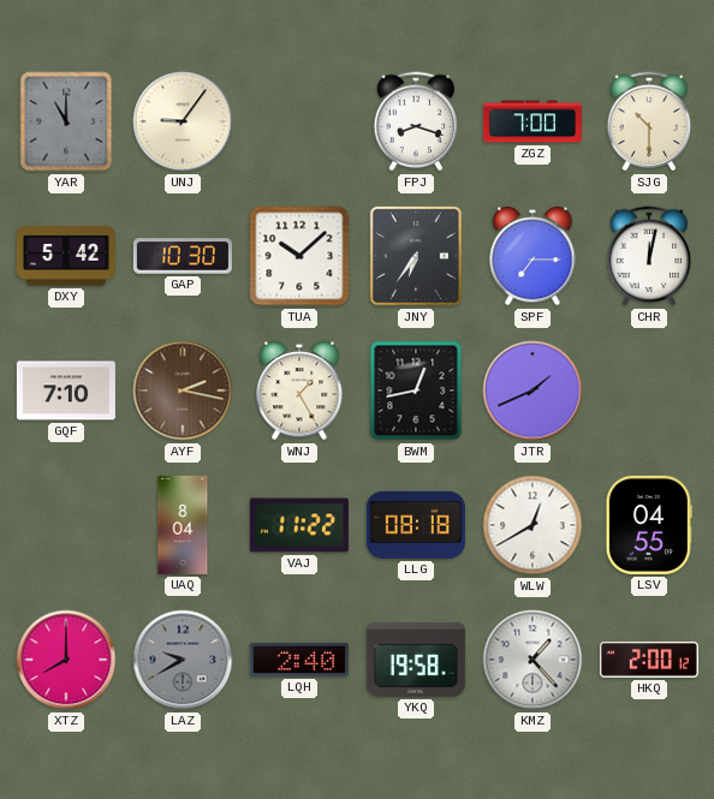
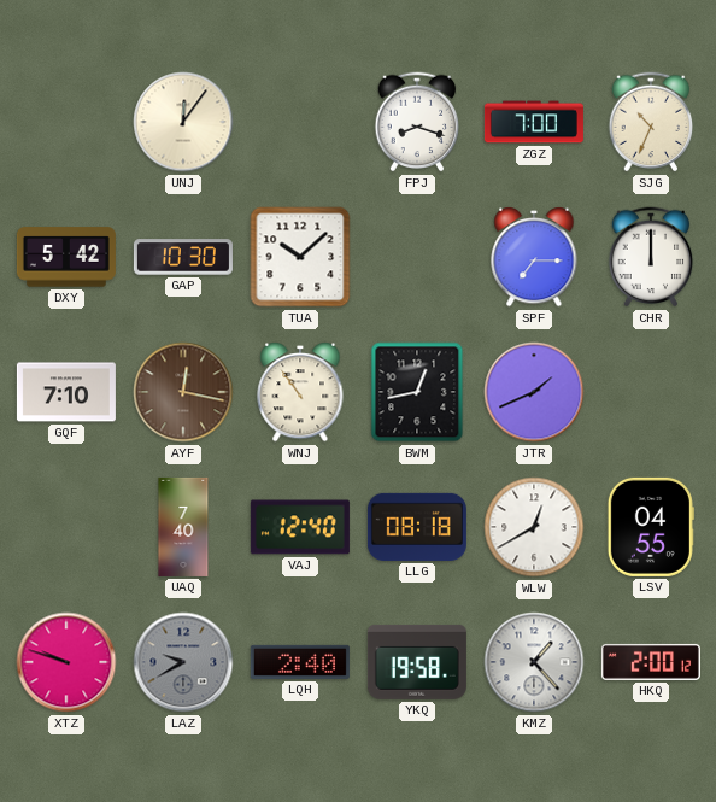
YAR: 11:00 -> none
UNJ: 9:06 -> 12:06
SJG: 10:30 -> 10:34
JNY: 6:36 -> none
CHR: 12:02 -> 12:00
AYF: 2:17 -> 12:17
WNJ: 1:25 -> 10:54
UAQ: 8:04 -> 7:40
VAJ: 11:22 -> 12:40
XTZ: 8:00 -> 9:48
